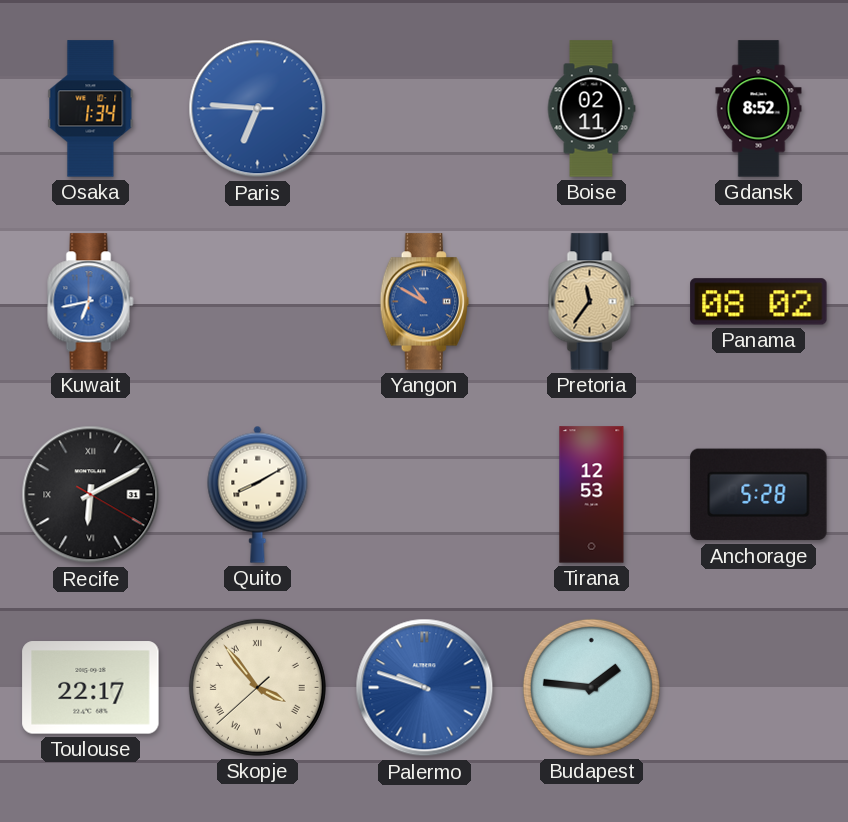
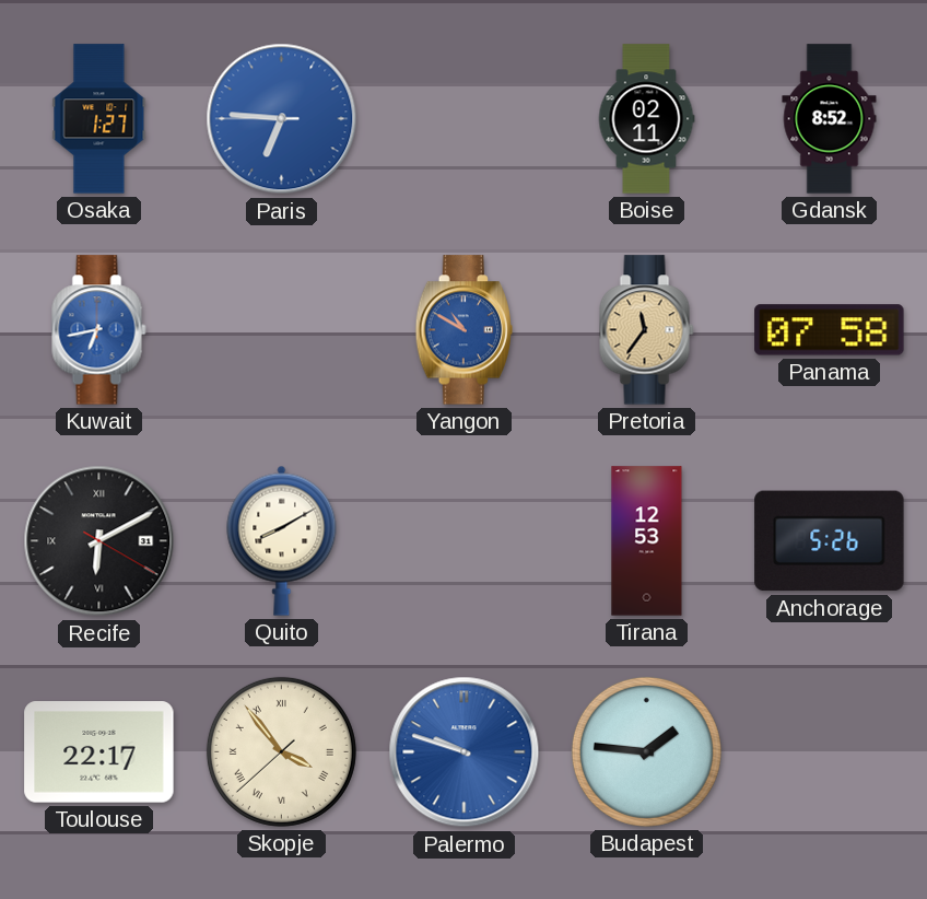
Osaka: 1:34 -> 1:27
Panama: 08:02 -> 07:58
Anchorage: 5:28 -> 5:26
